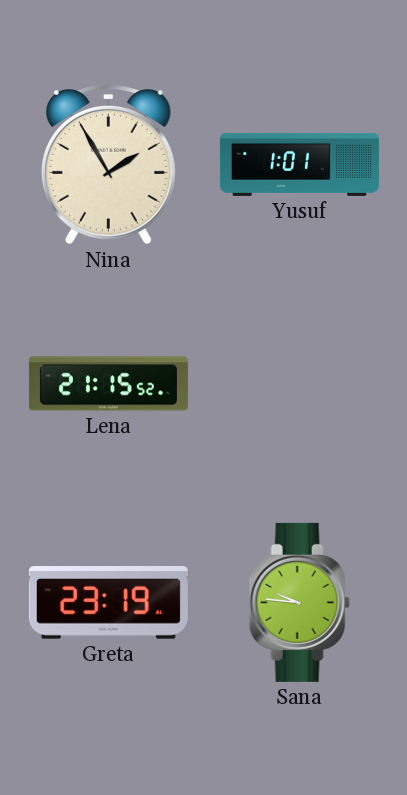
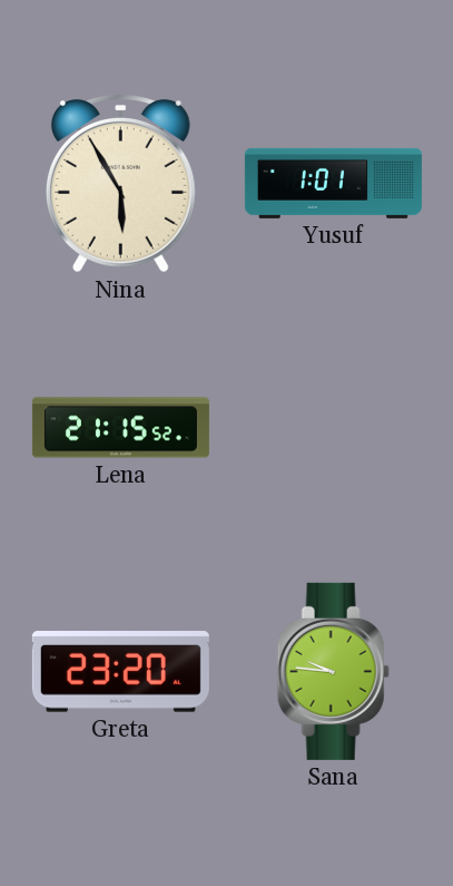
Nina: 1:55 -> 5:55
Greta: 23:19 -> 23:20
